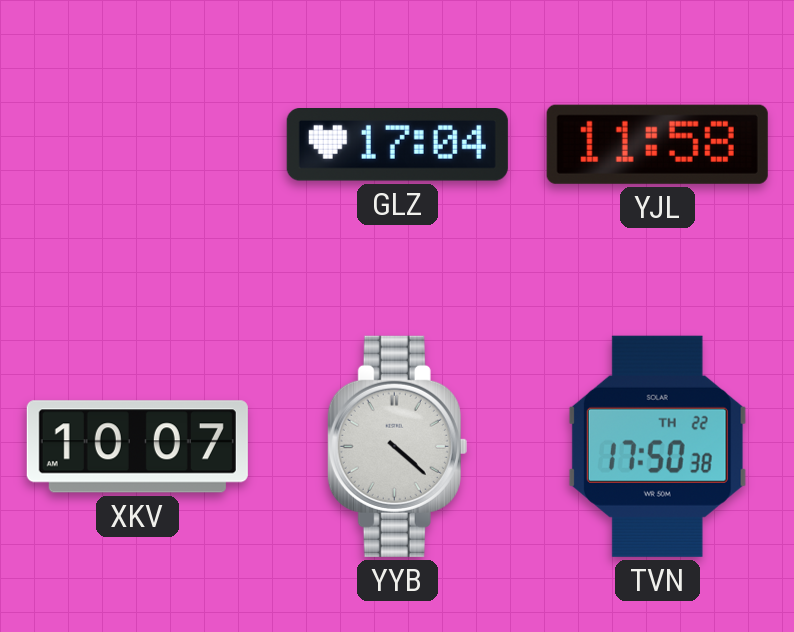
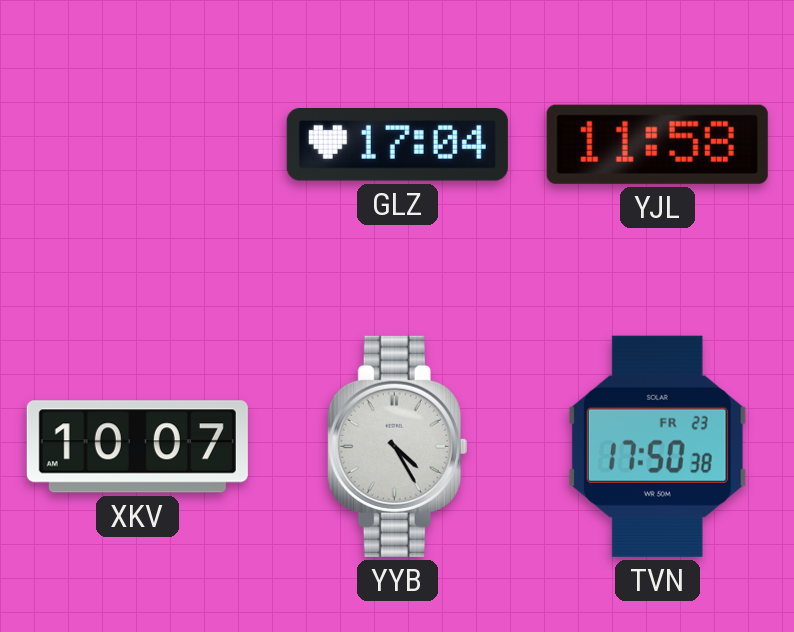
YYB: 4:22 -> 4:25
TVN date: TH 22 -> FR 23
